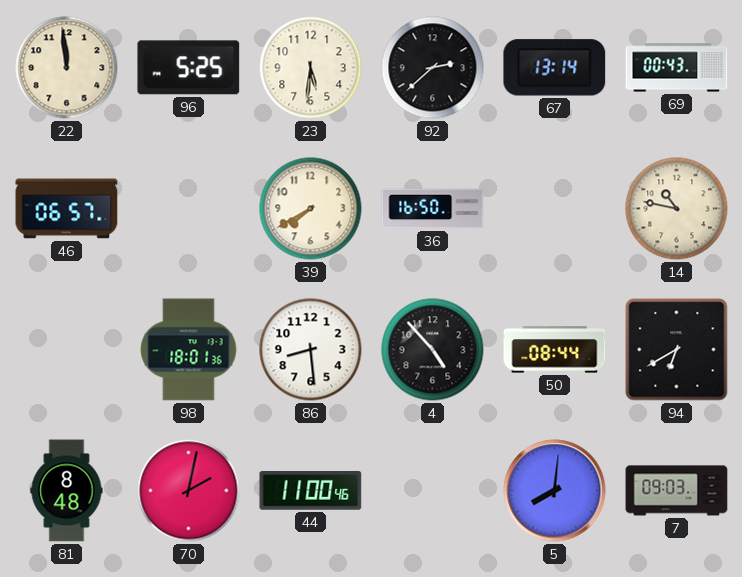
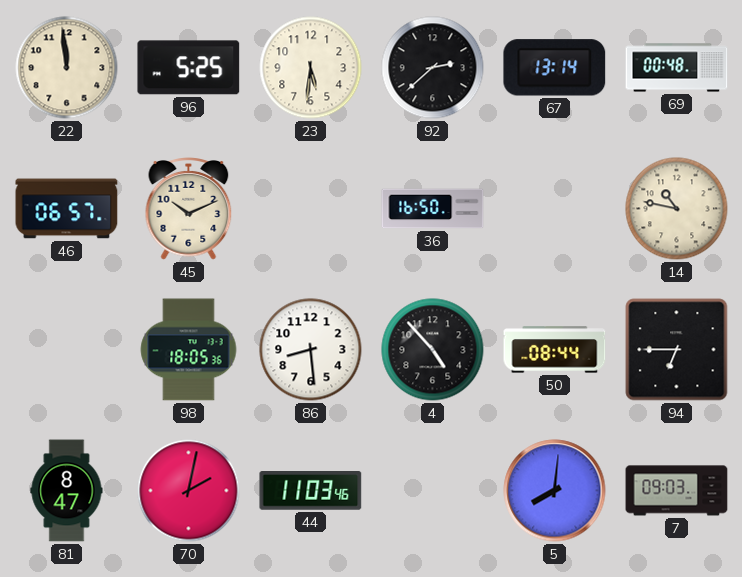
69: 00:43 -> 00:48
45: none -> 10:11
39: 7:40 -> none
98: 18:01 -> 18:05
94: 6:40 -> 6:45
81: 8:48 -> 8:47
44: 11:00 -> 11:03
